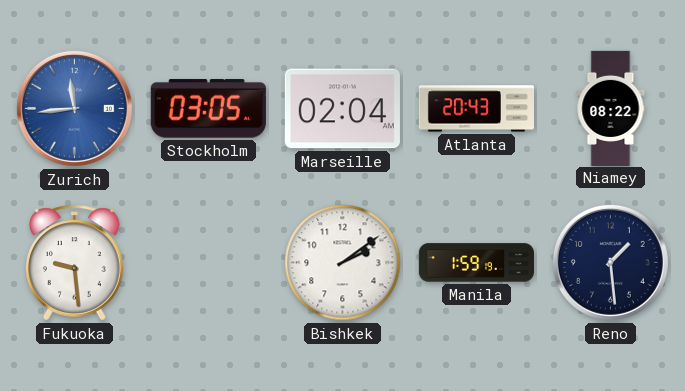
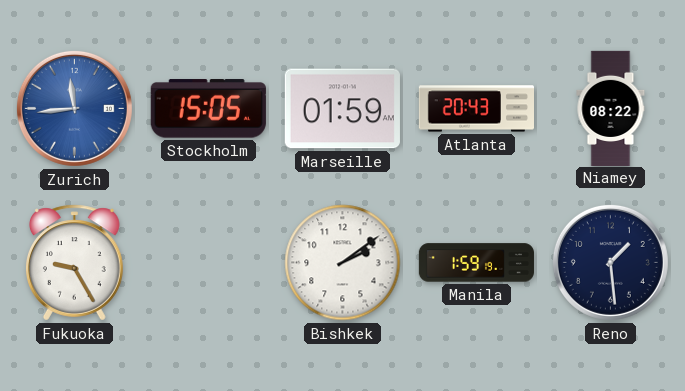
Stockholm: 03:05 -> 15:05
Marseille: 02:04 -> 01:59
Fukuoka: 9:29 -> 9:25
